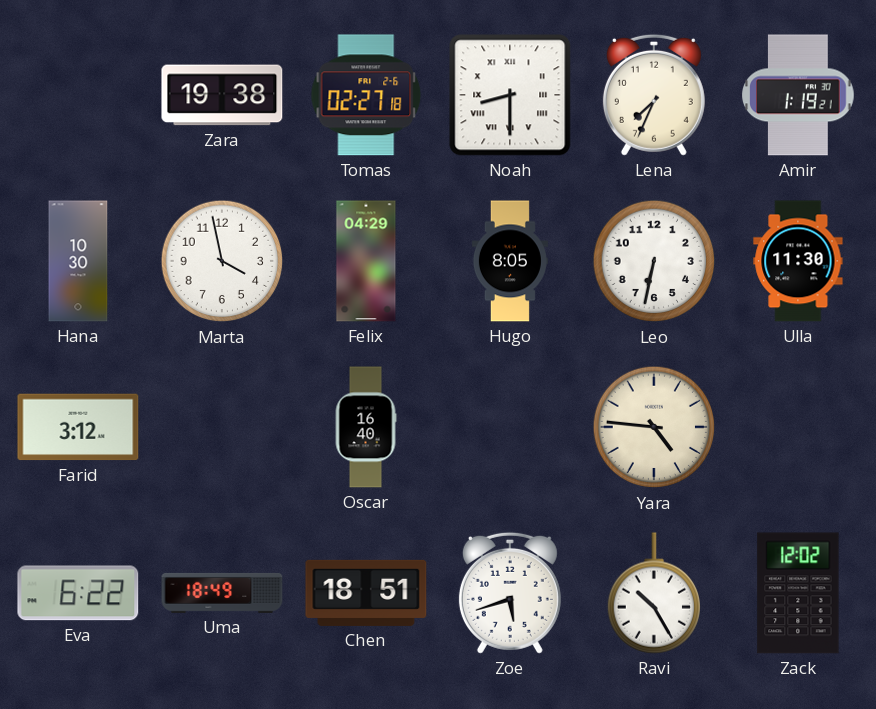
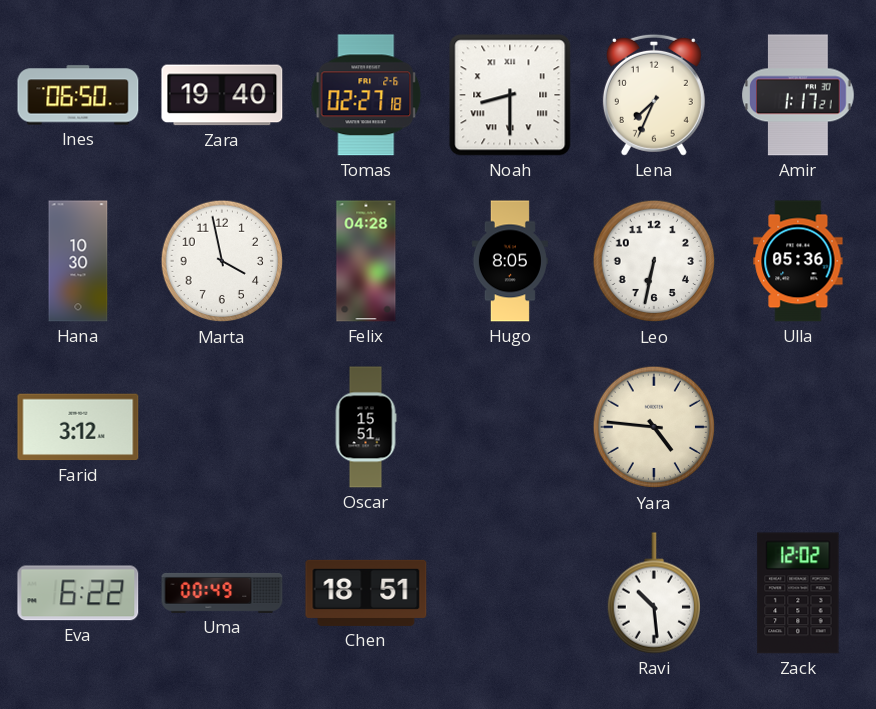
Ines: none -> 06:50
Zara: 19:38 -> 19:40
Amir: 1:19 -> 1:17
Felix: 04:29 -> 04:28
Ulla: 11:30 -> 05:36
Oscar: 16:40 -> 15:51
Uma: 18:49 -> 00:49
Zoe: 5:42 -> none
Ravi: 10:25 -> 10:29
